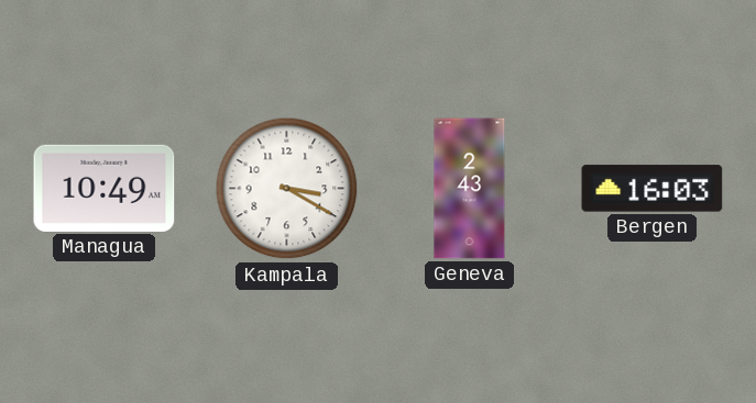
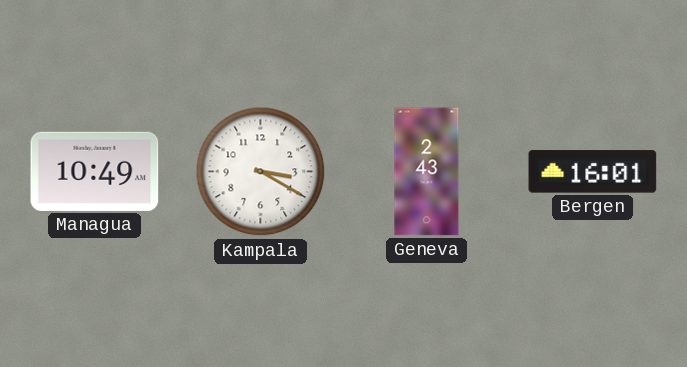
Bergen: 16:03 -> 16:01
